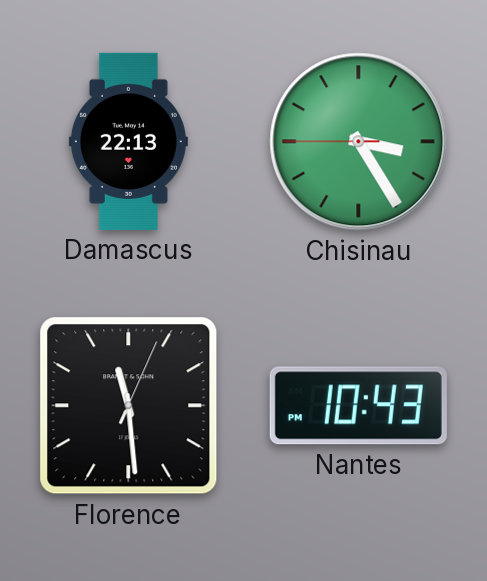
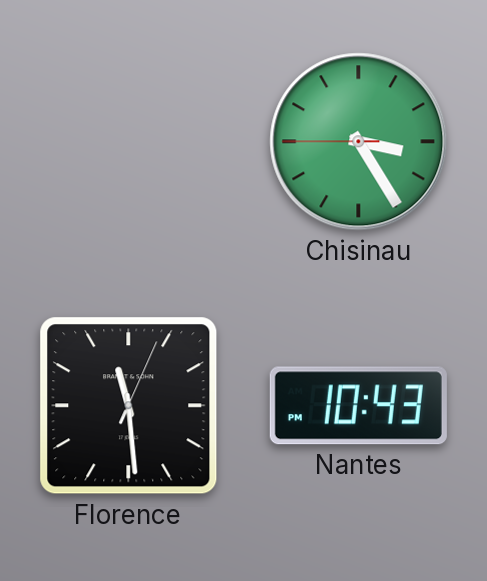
Damascus: 22:13 -> none
